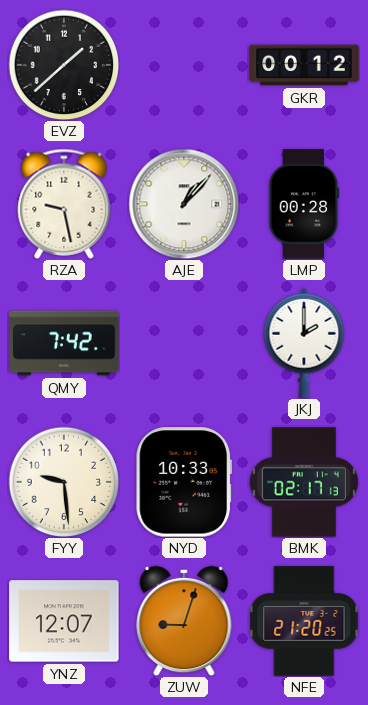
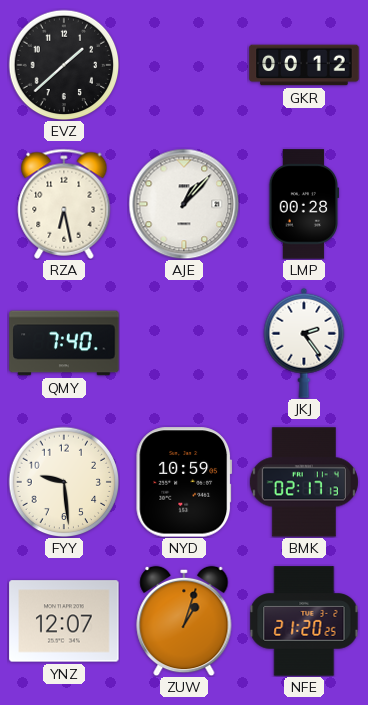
RZA: 9:28 -> 6:28
QMY: 7:42 -> 7:40
JKJ: 2:00 -> 2:24
NYD: 10:33 -> 10:59
ZUW: 9:03 -> 1:03
